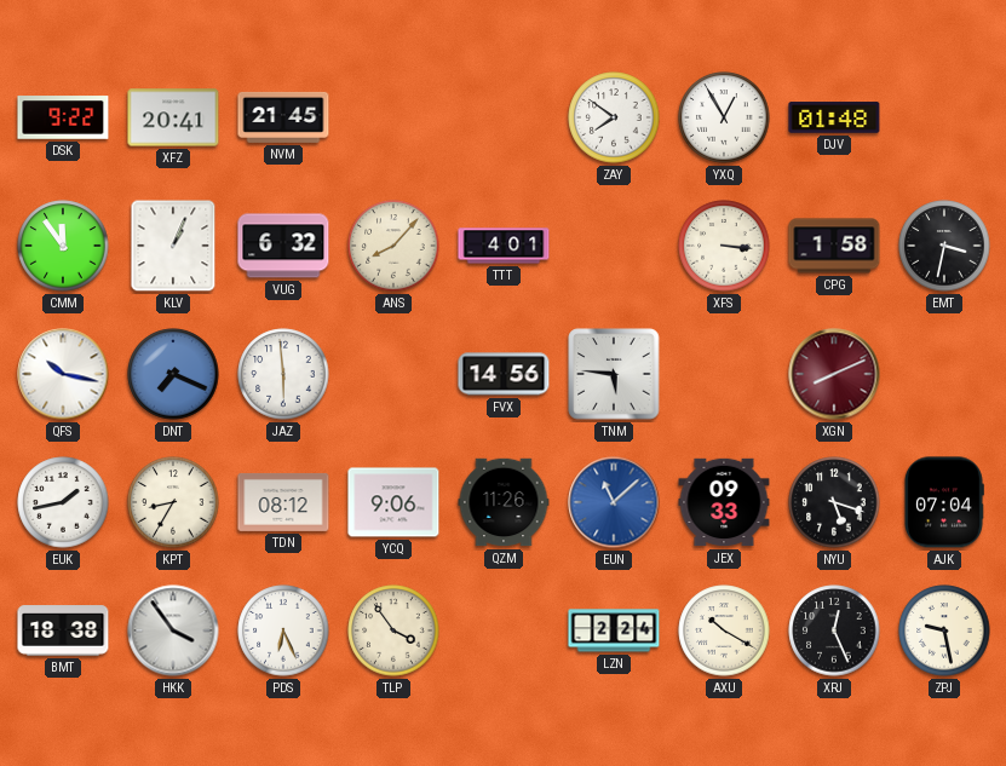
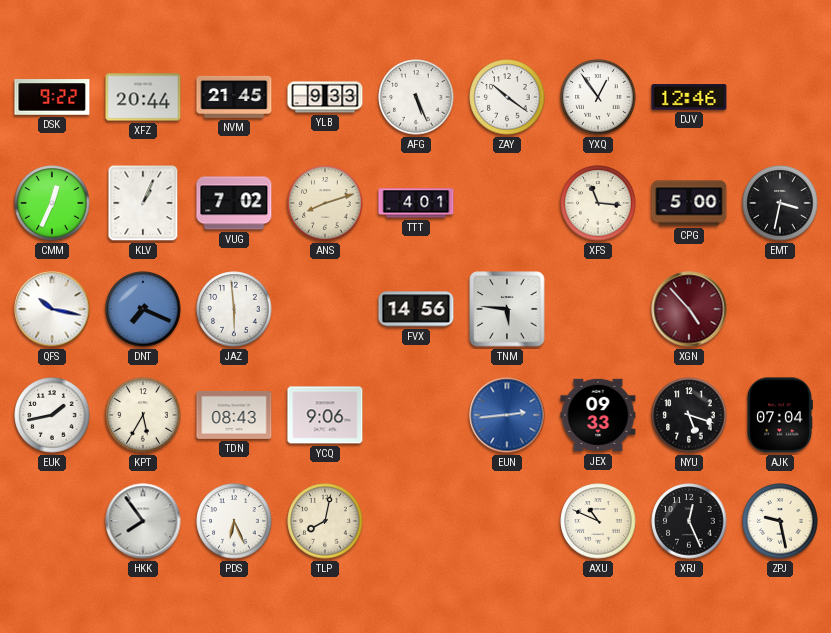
XFZ: 20:41 -> 20:44
YLB: none -> 9:33
AFG: none -> 5:26
ZAY: 7:51 -> 10:21
YXQ: 12:55 -> 12:54
DJV: 01:48 -> 12:46
CMM: 11:54 -> 12:34
VUG: 6:32 -> 7:02
ANS: 8:07 -> 8:12
XFS: 3:16 -> 11:16
CPG: 1:58 -> 5:00
XGN: 8:11 -> 4:53
KPT: 8:35 -> 5:35
TDN: 08:12 -> 08:43
QZM: 11:26 -> none
EUN: 11:08 -> 2:44
BMT: 18:38 -> none
HKK: 3:54 -> 7:54
TLP: 3:54 -> 8:02
LZN: 2:24 -> none
AXU: 10:20 -> 10:49
